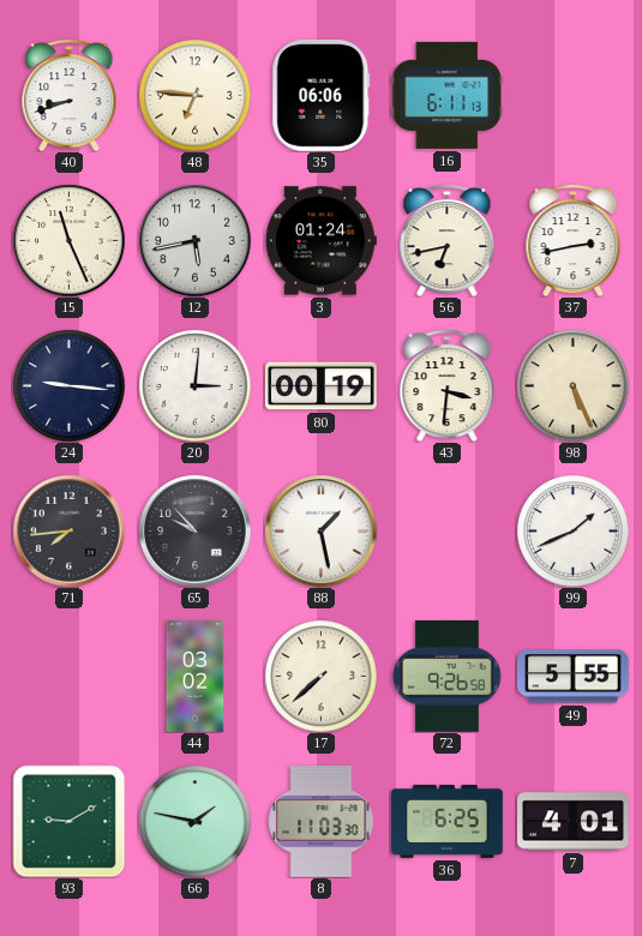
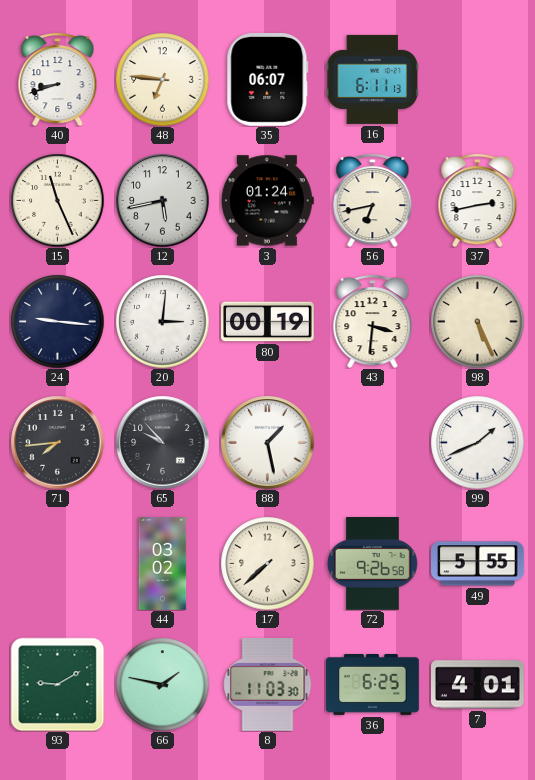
35: 06:06 -> 06:07
